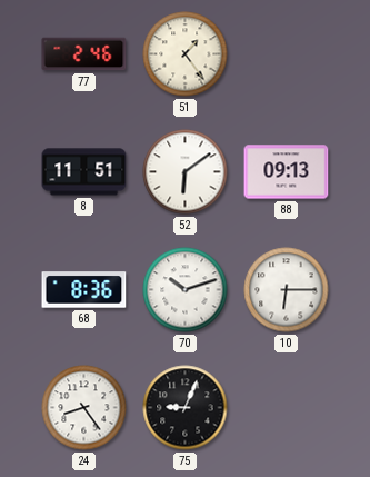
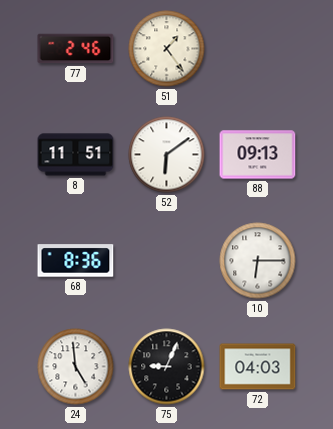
70: 10:12 -> none
24: 8:24 -> 4:59
72: none -> 04:03
